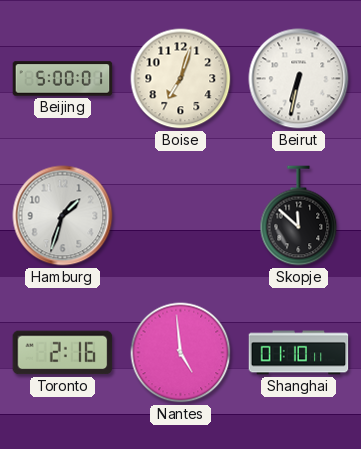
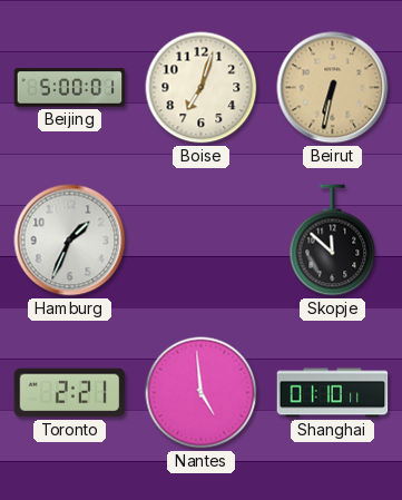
Beirut dial: white -> champagne
Hamburg: 1:33 -> 1:34
Toronto: 2:16 -> 2:21
